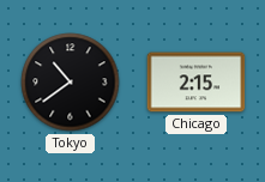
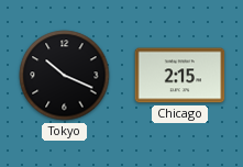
Tokyo: 10:39 -> 10:19
